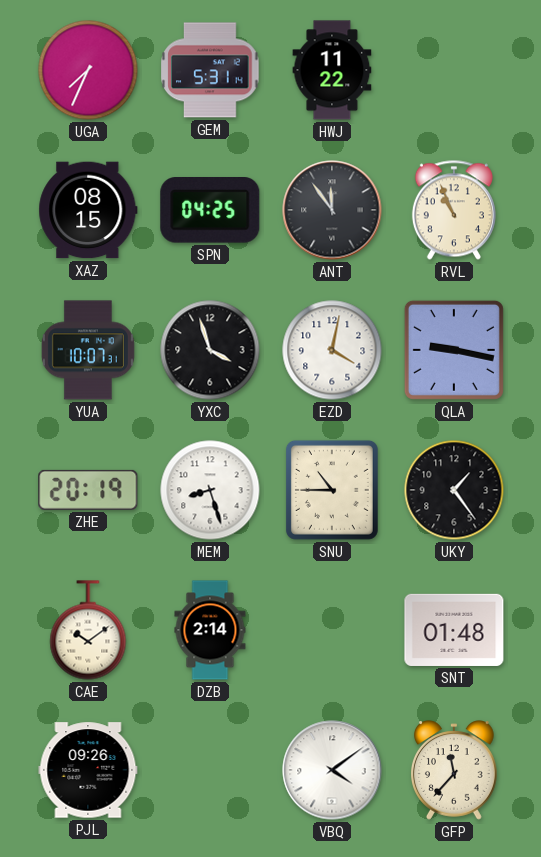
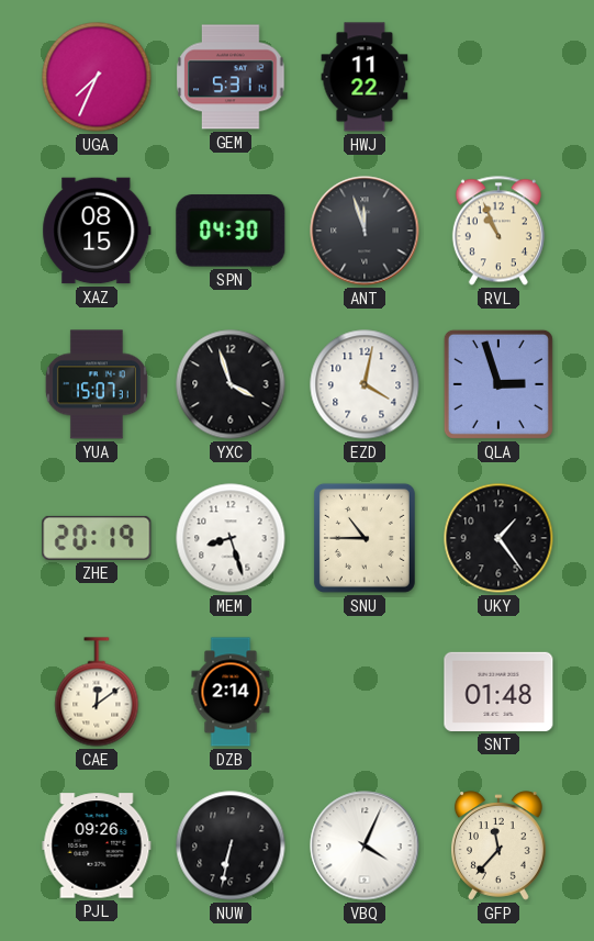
SPN: 04:25 -> 04:30
ANT: 11:54 -> 11:57
YUA: 10:07 -> 15:07
QLA: 9:17 -> 2:57
CAE: 10:09 -> 12:09
NUW: none -> 6:32
VBQ: 4:09 -> 4:04
